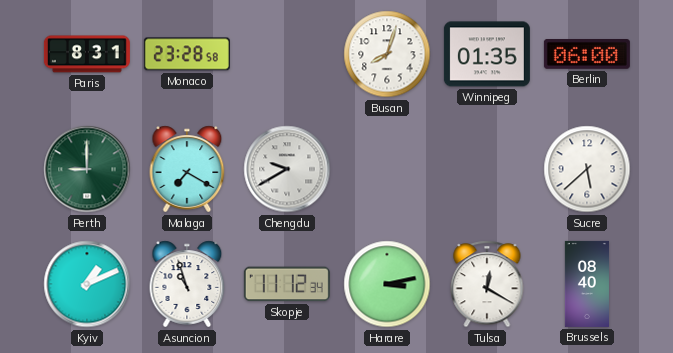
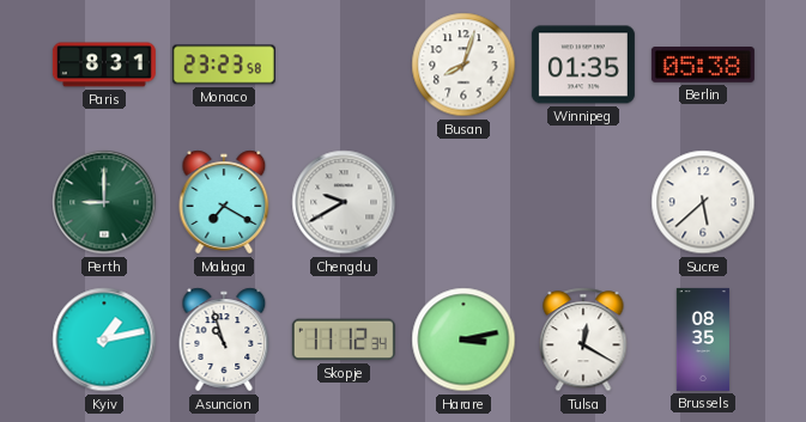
Monaco: 23:28 -> 23:23
Berlin: 06:00 -> 05:38
Kyiv: 1:11 -> 1:13
Brussels: 08:40 -> 08:35
